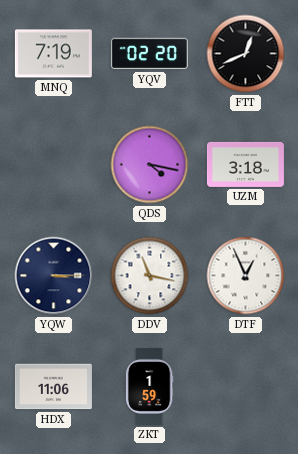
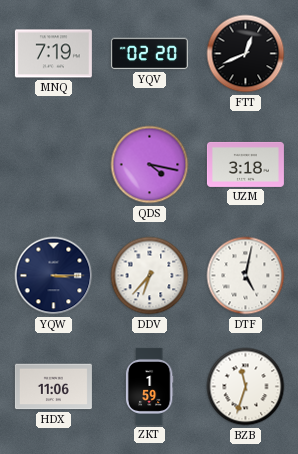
DDV: 11:17 -> 6:37
DTF: 12:56 -> 5:02
BZB: none -> 11:33
